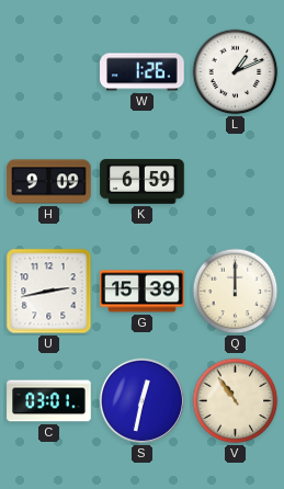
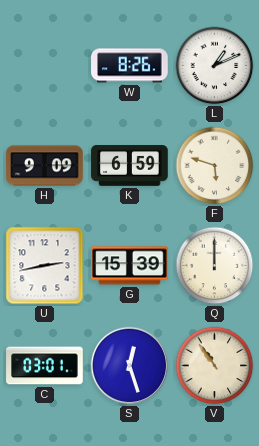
W: 1:26 -> 8:26
F: none -> 5:48
S: 12:32 -> 12:27
